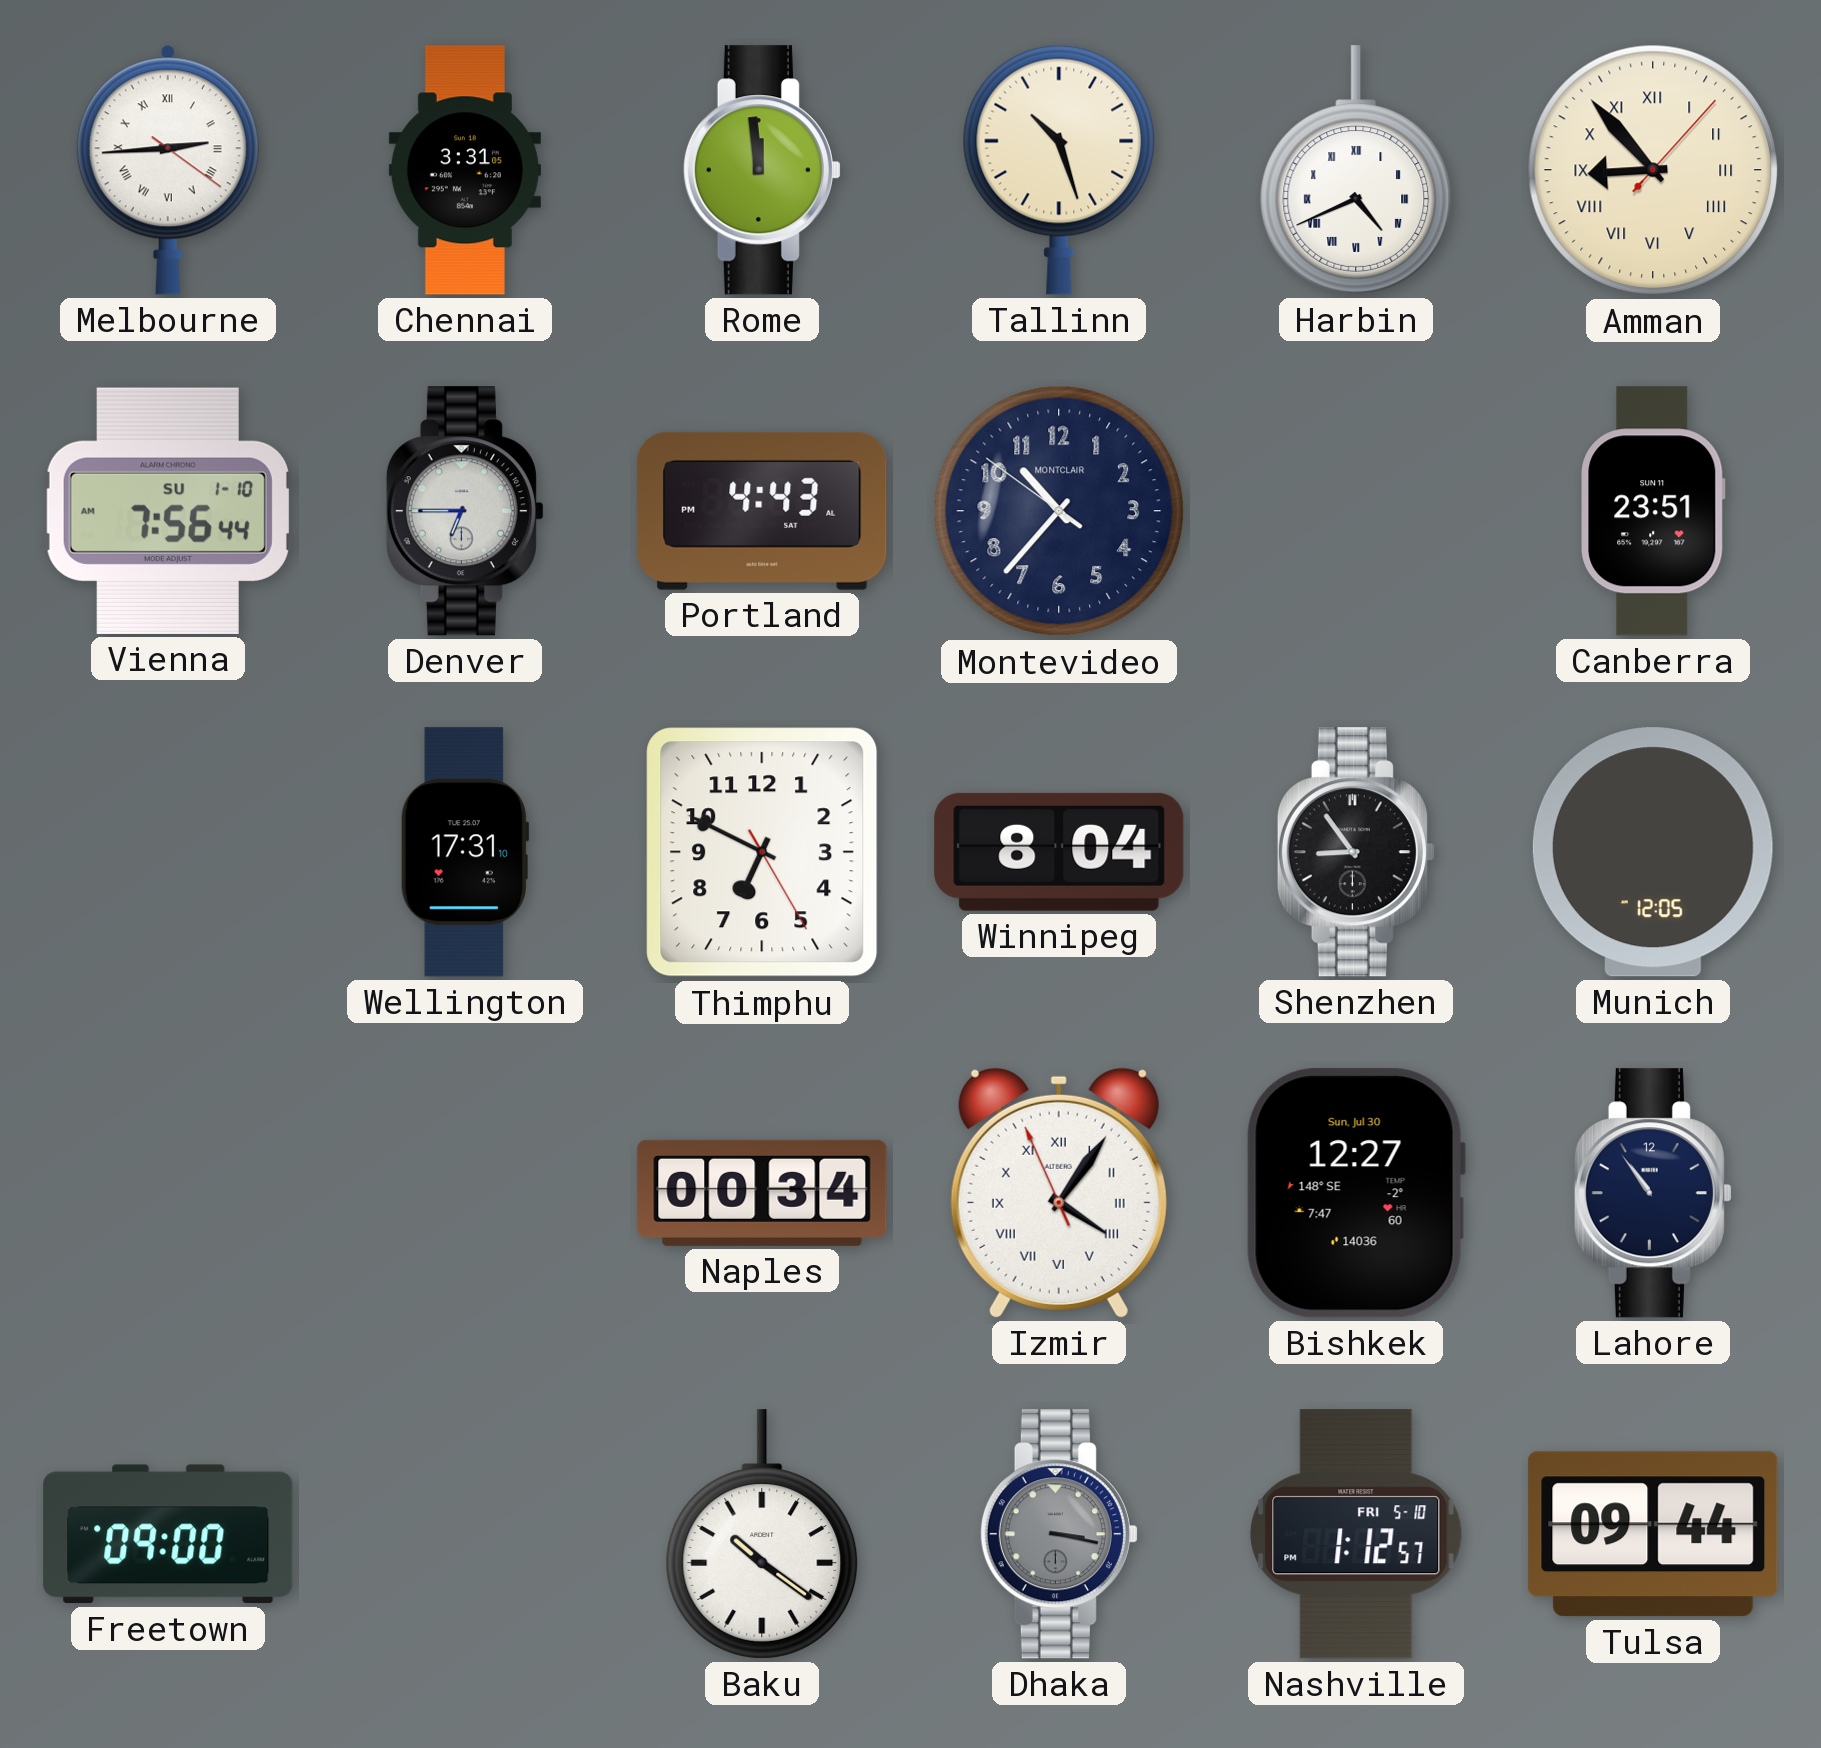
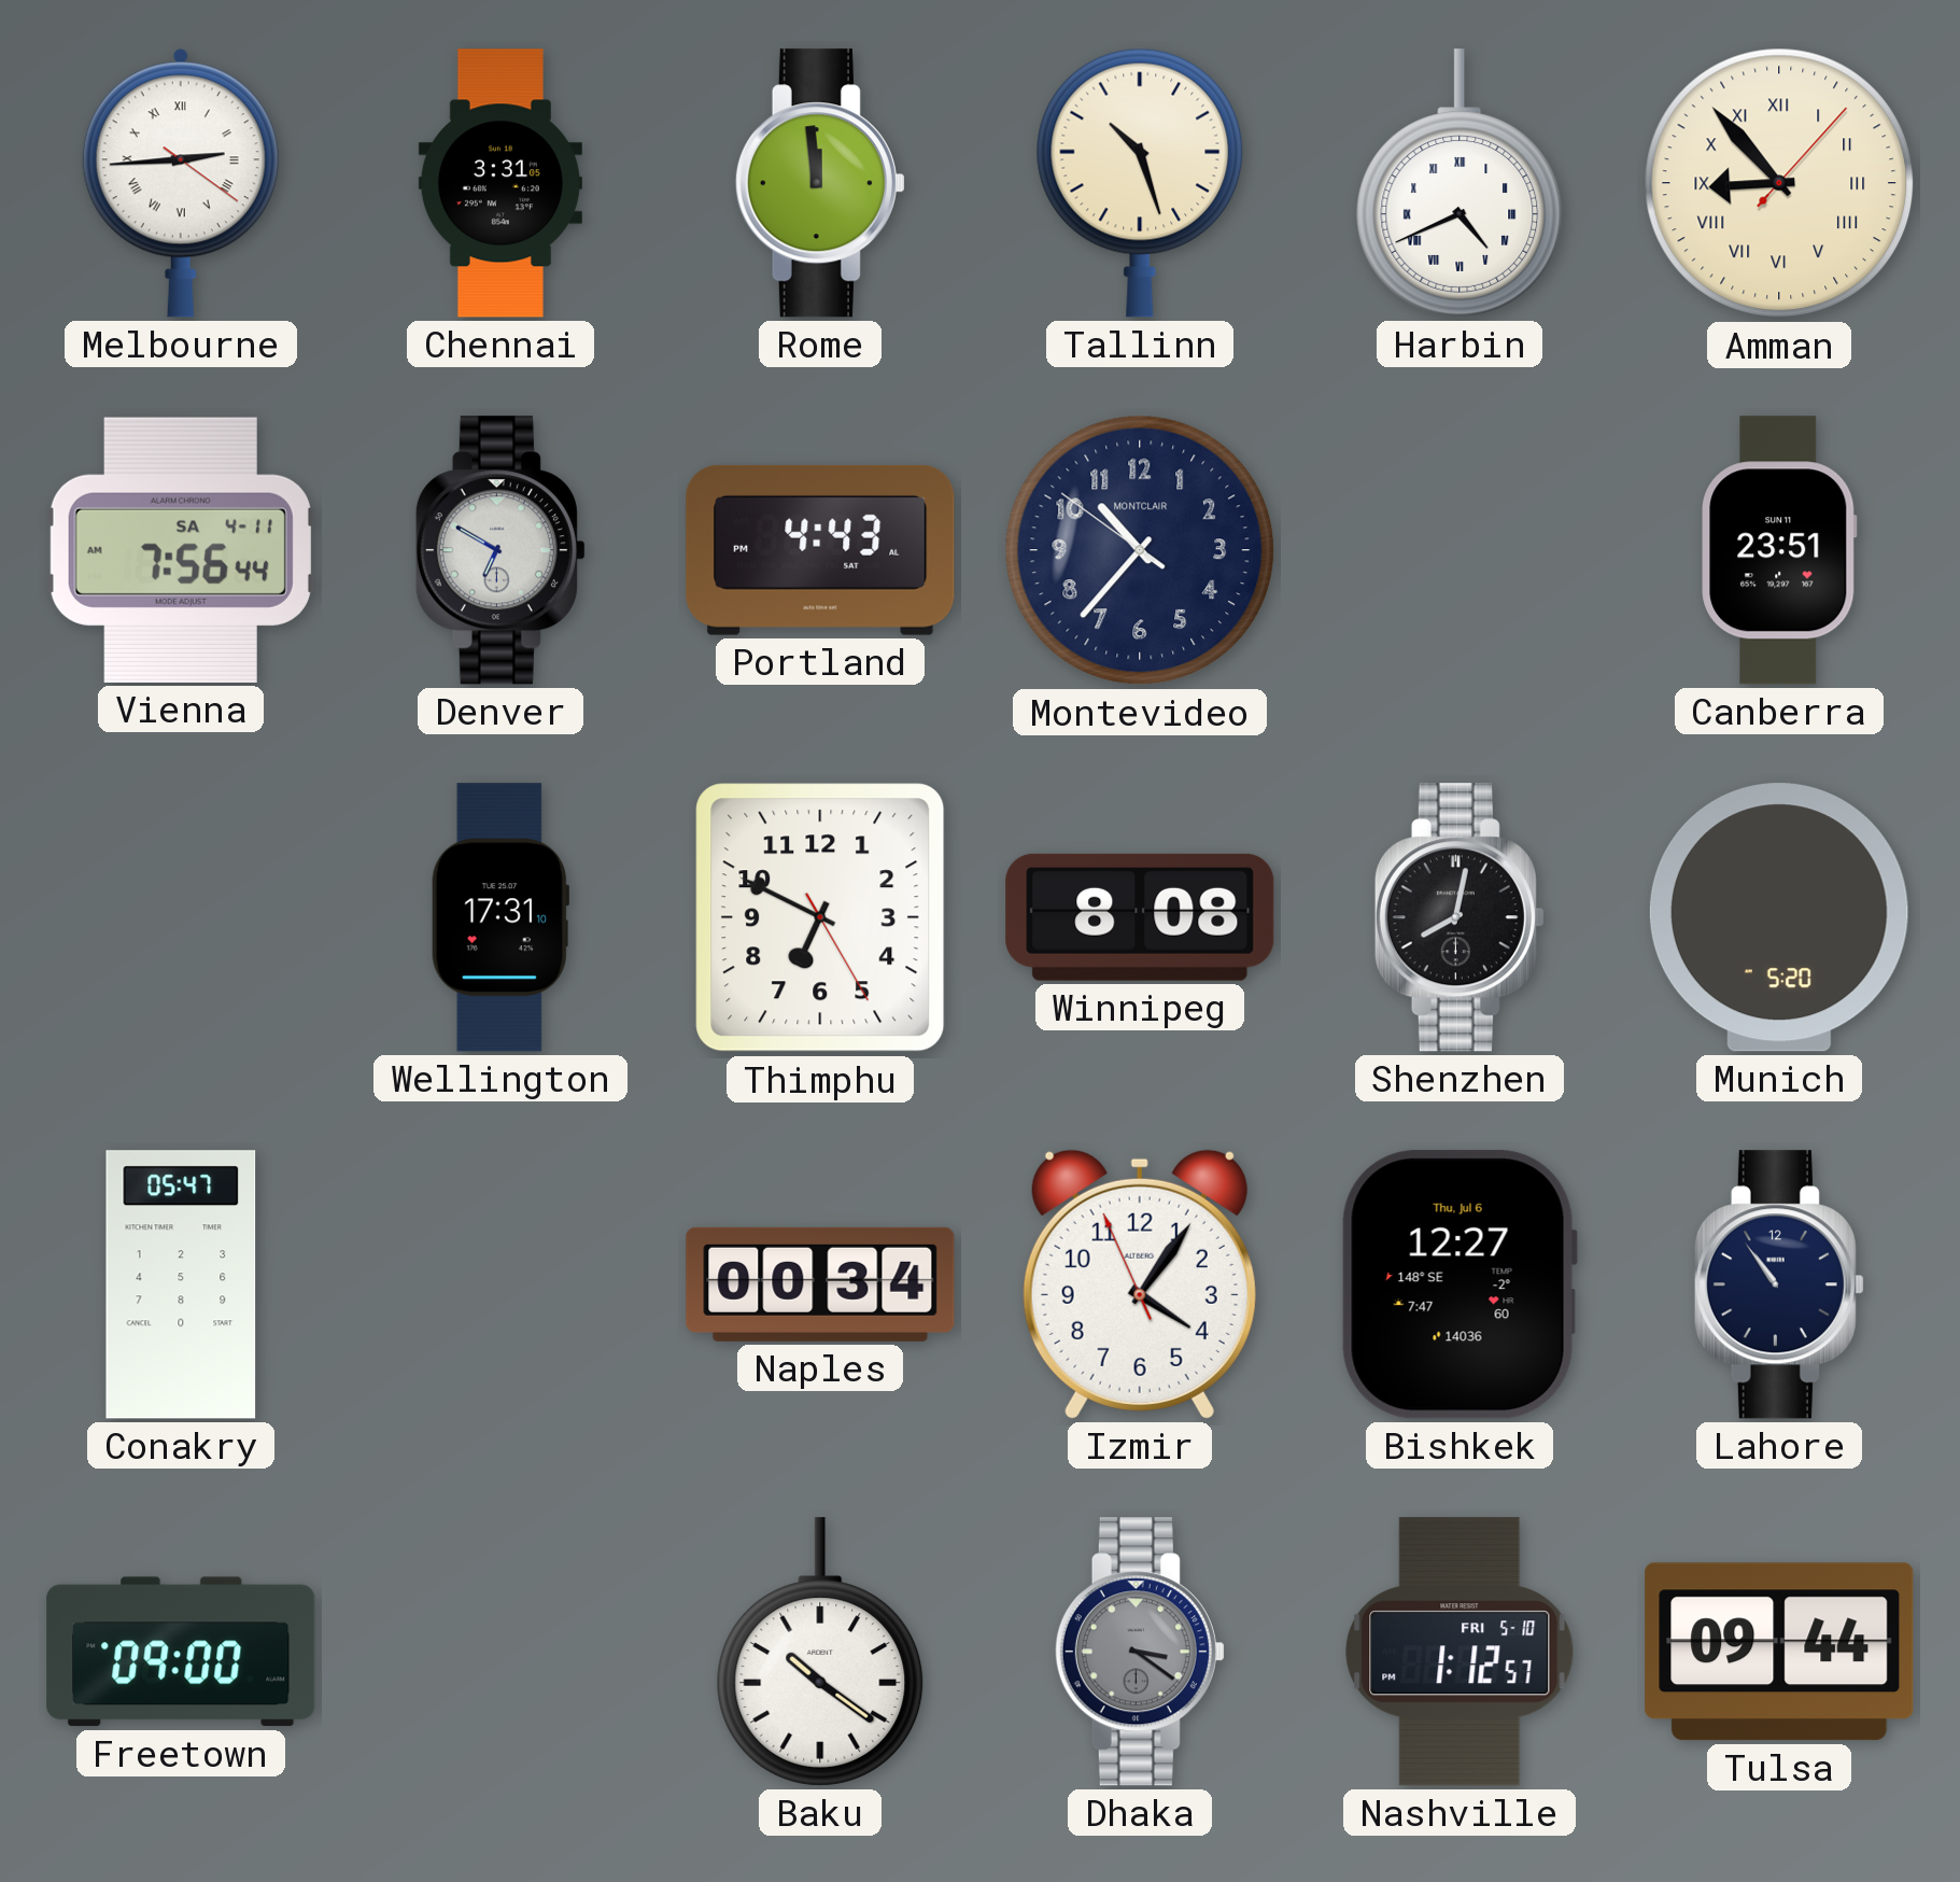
Vienna date: SU 1-10 -> SA 4-11
Denver: 6:45 -> 6:50
Winnipeg: 8:04 -> 8:08
Shenzhen: 8:54 -> 8:02
Munich: 12:05 -> 5:20
Conakry: none -> 05:47
Izmir numerals: Roman -> Arabic
Bishkek date: Sun, Jul 30 -> Thu, Jul 6
Dhaka: 3:17 -> 3:21
